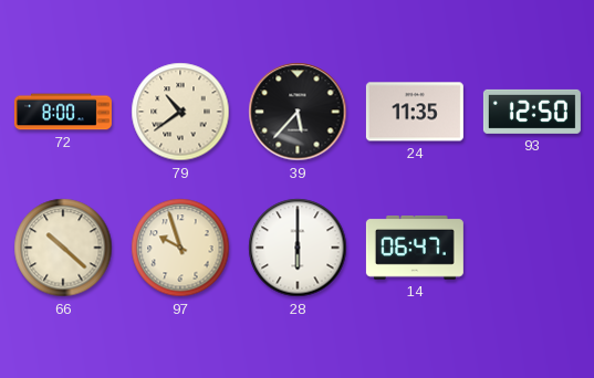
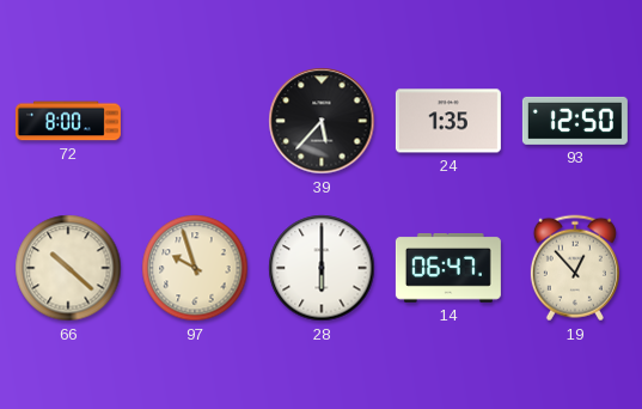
79: 10:39 -> none
24: 11:35 -> 1:35
19: none -> 12:53
